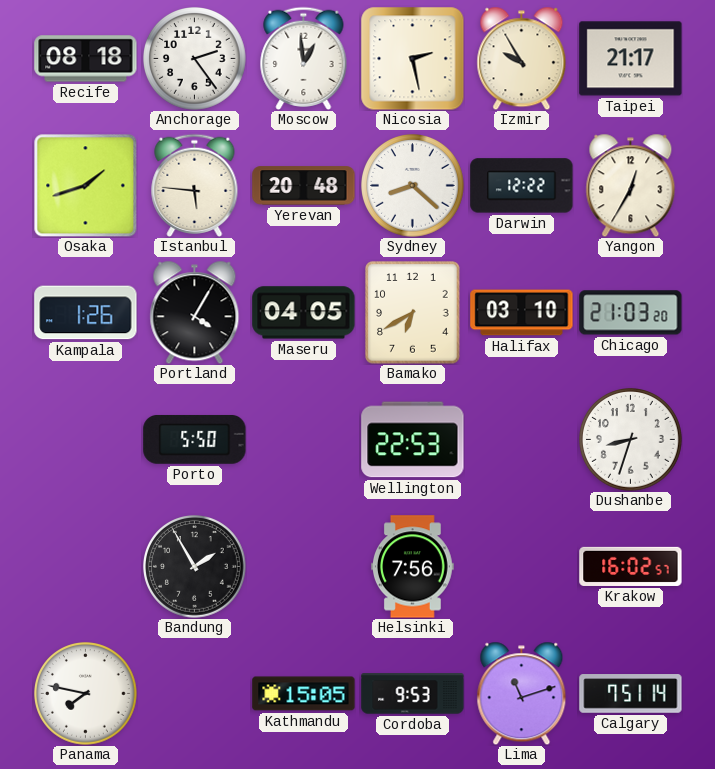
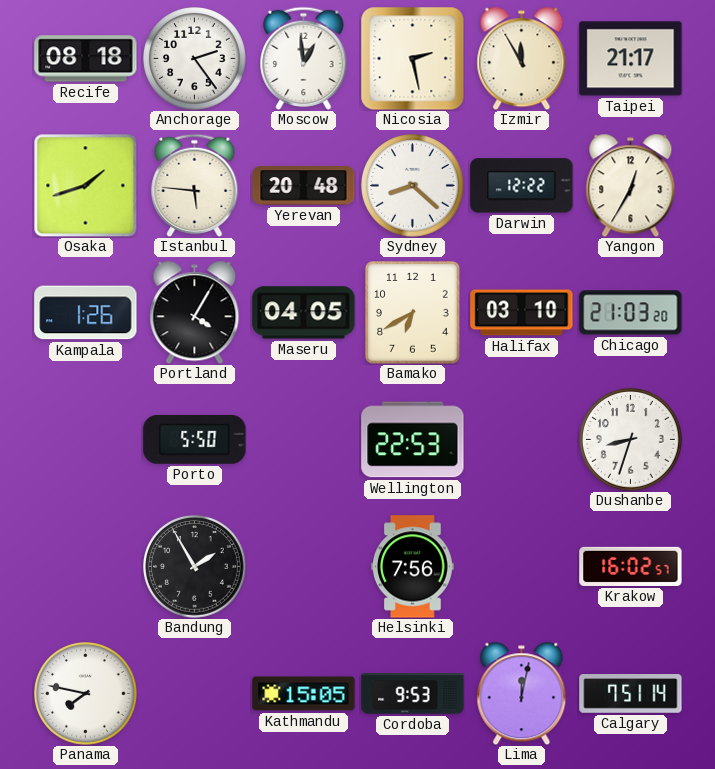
Izmir: 9:55 -> 11:55
Lima: 11:12 -> 12:02
